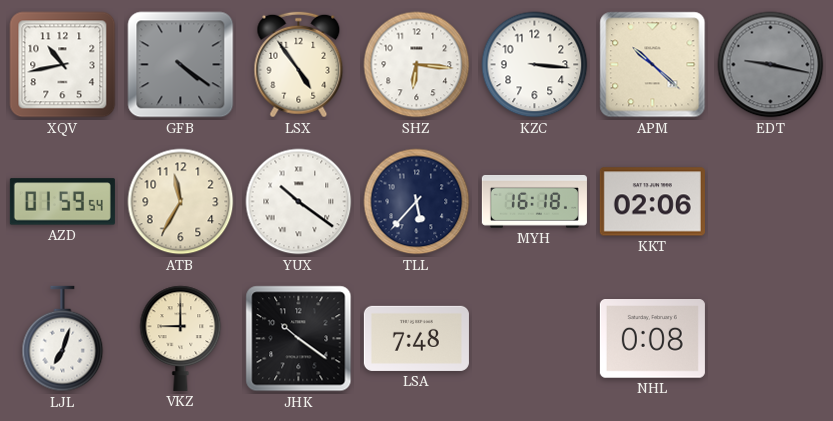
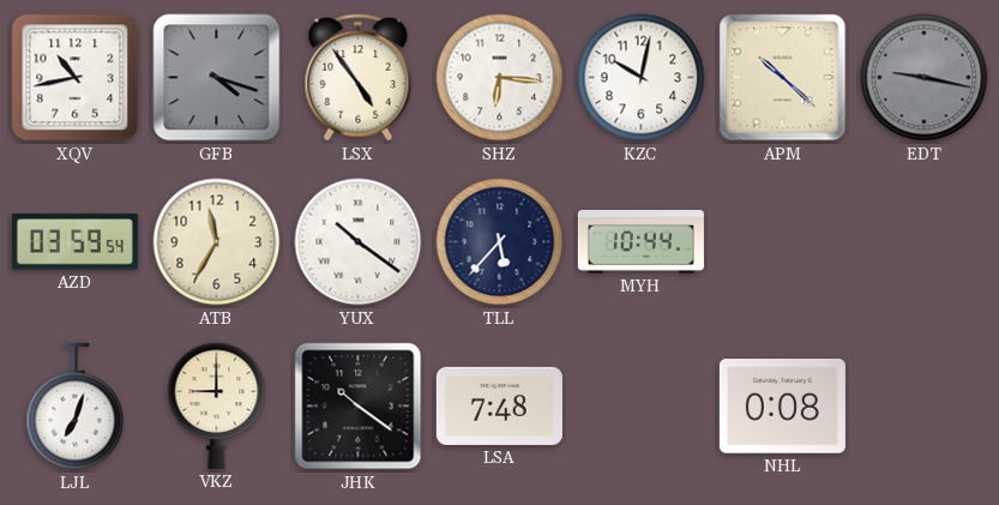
GFB: 4:21 -> 4:18
KZC: 3:16 -> 10:02
AZD: 01:59 -> 03:59
MYH: 16:18 -> 10:44
KKT: 02:06 -> none
